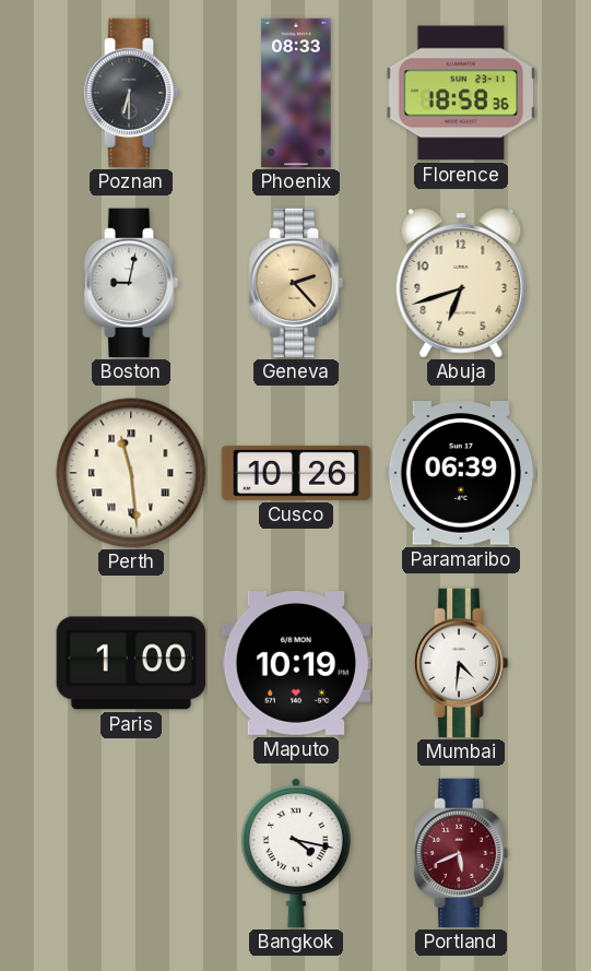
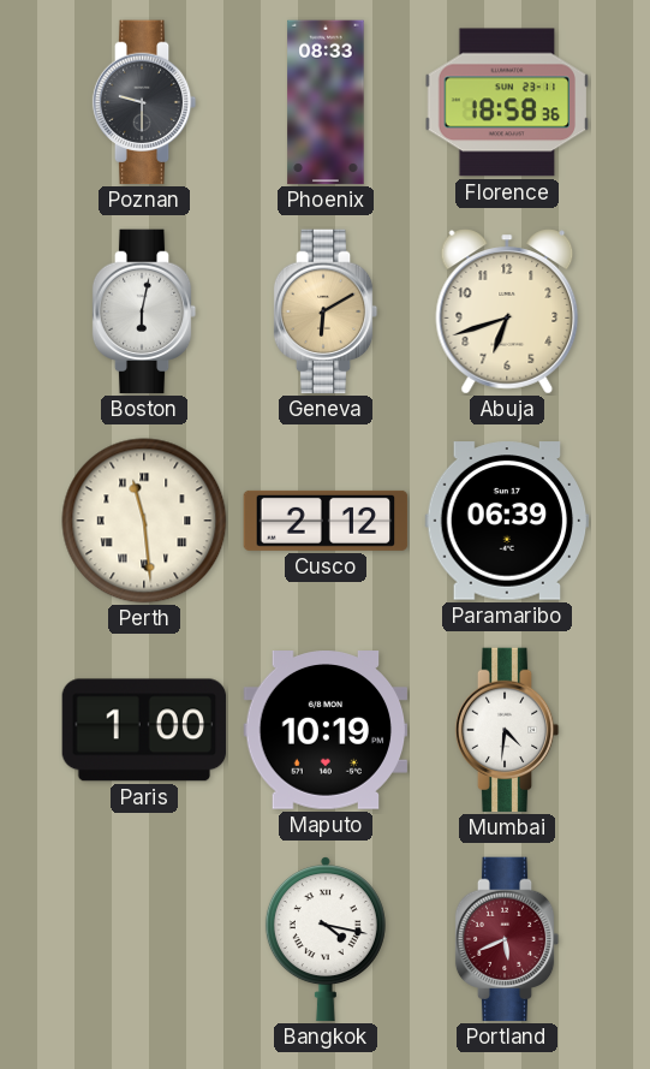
Poznan: 6:30 -> 9:30
Boston: 9:02 -> 6:02
Geneva: 2:23 -> 6:10
Cusco: 10:26 -> 2:12
